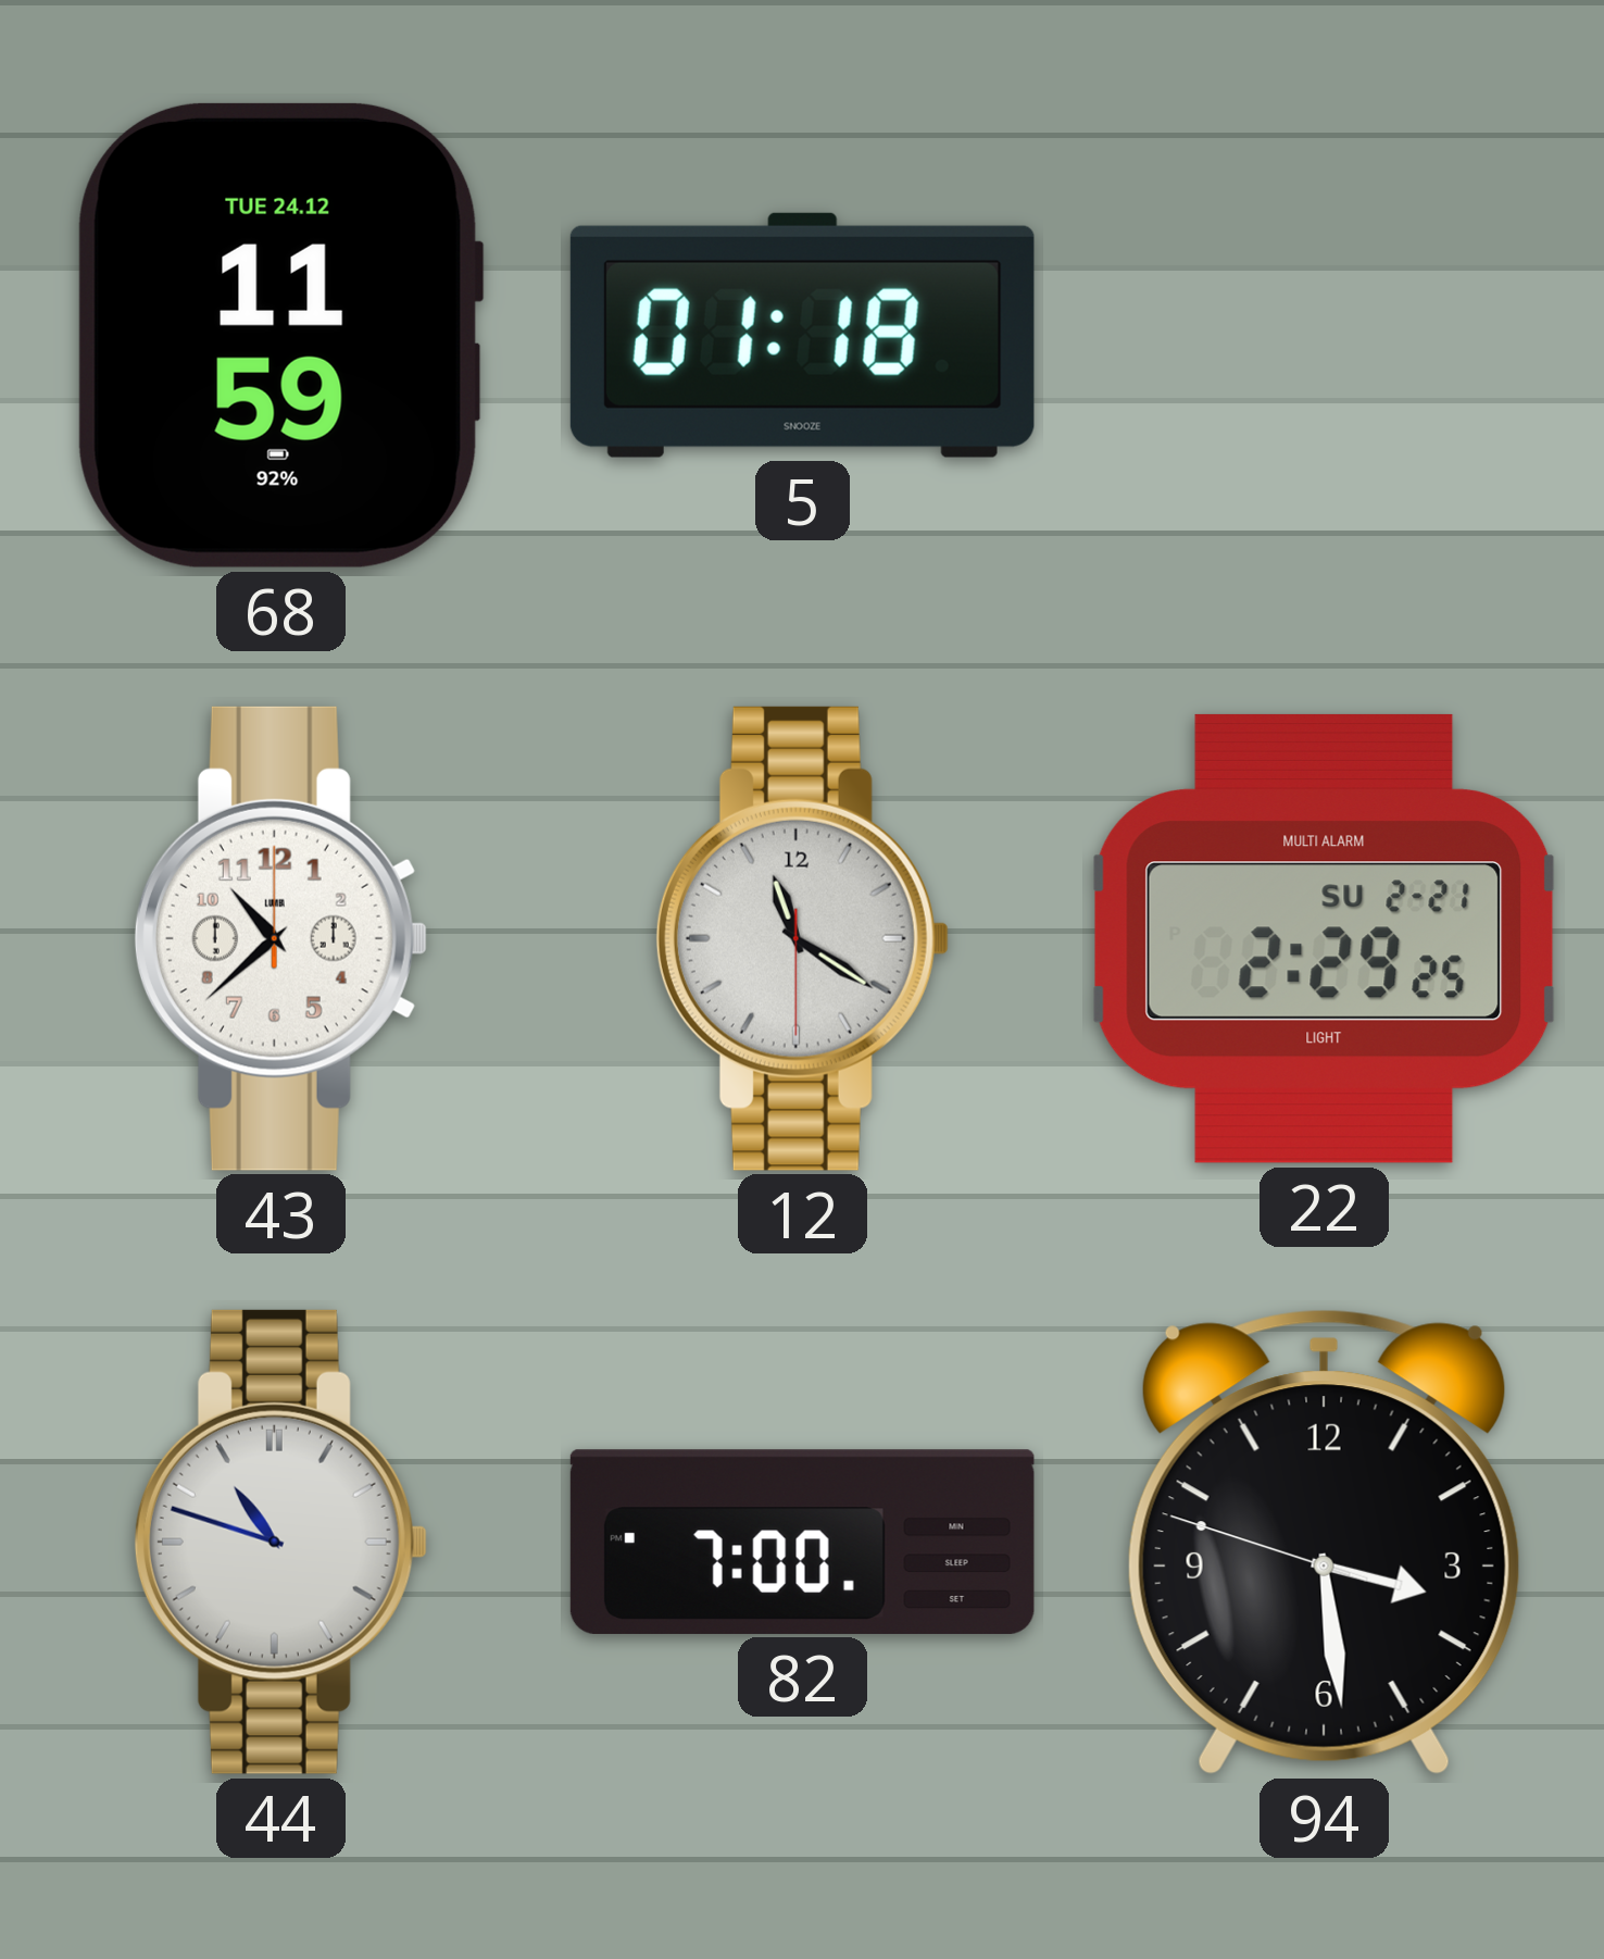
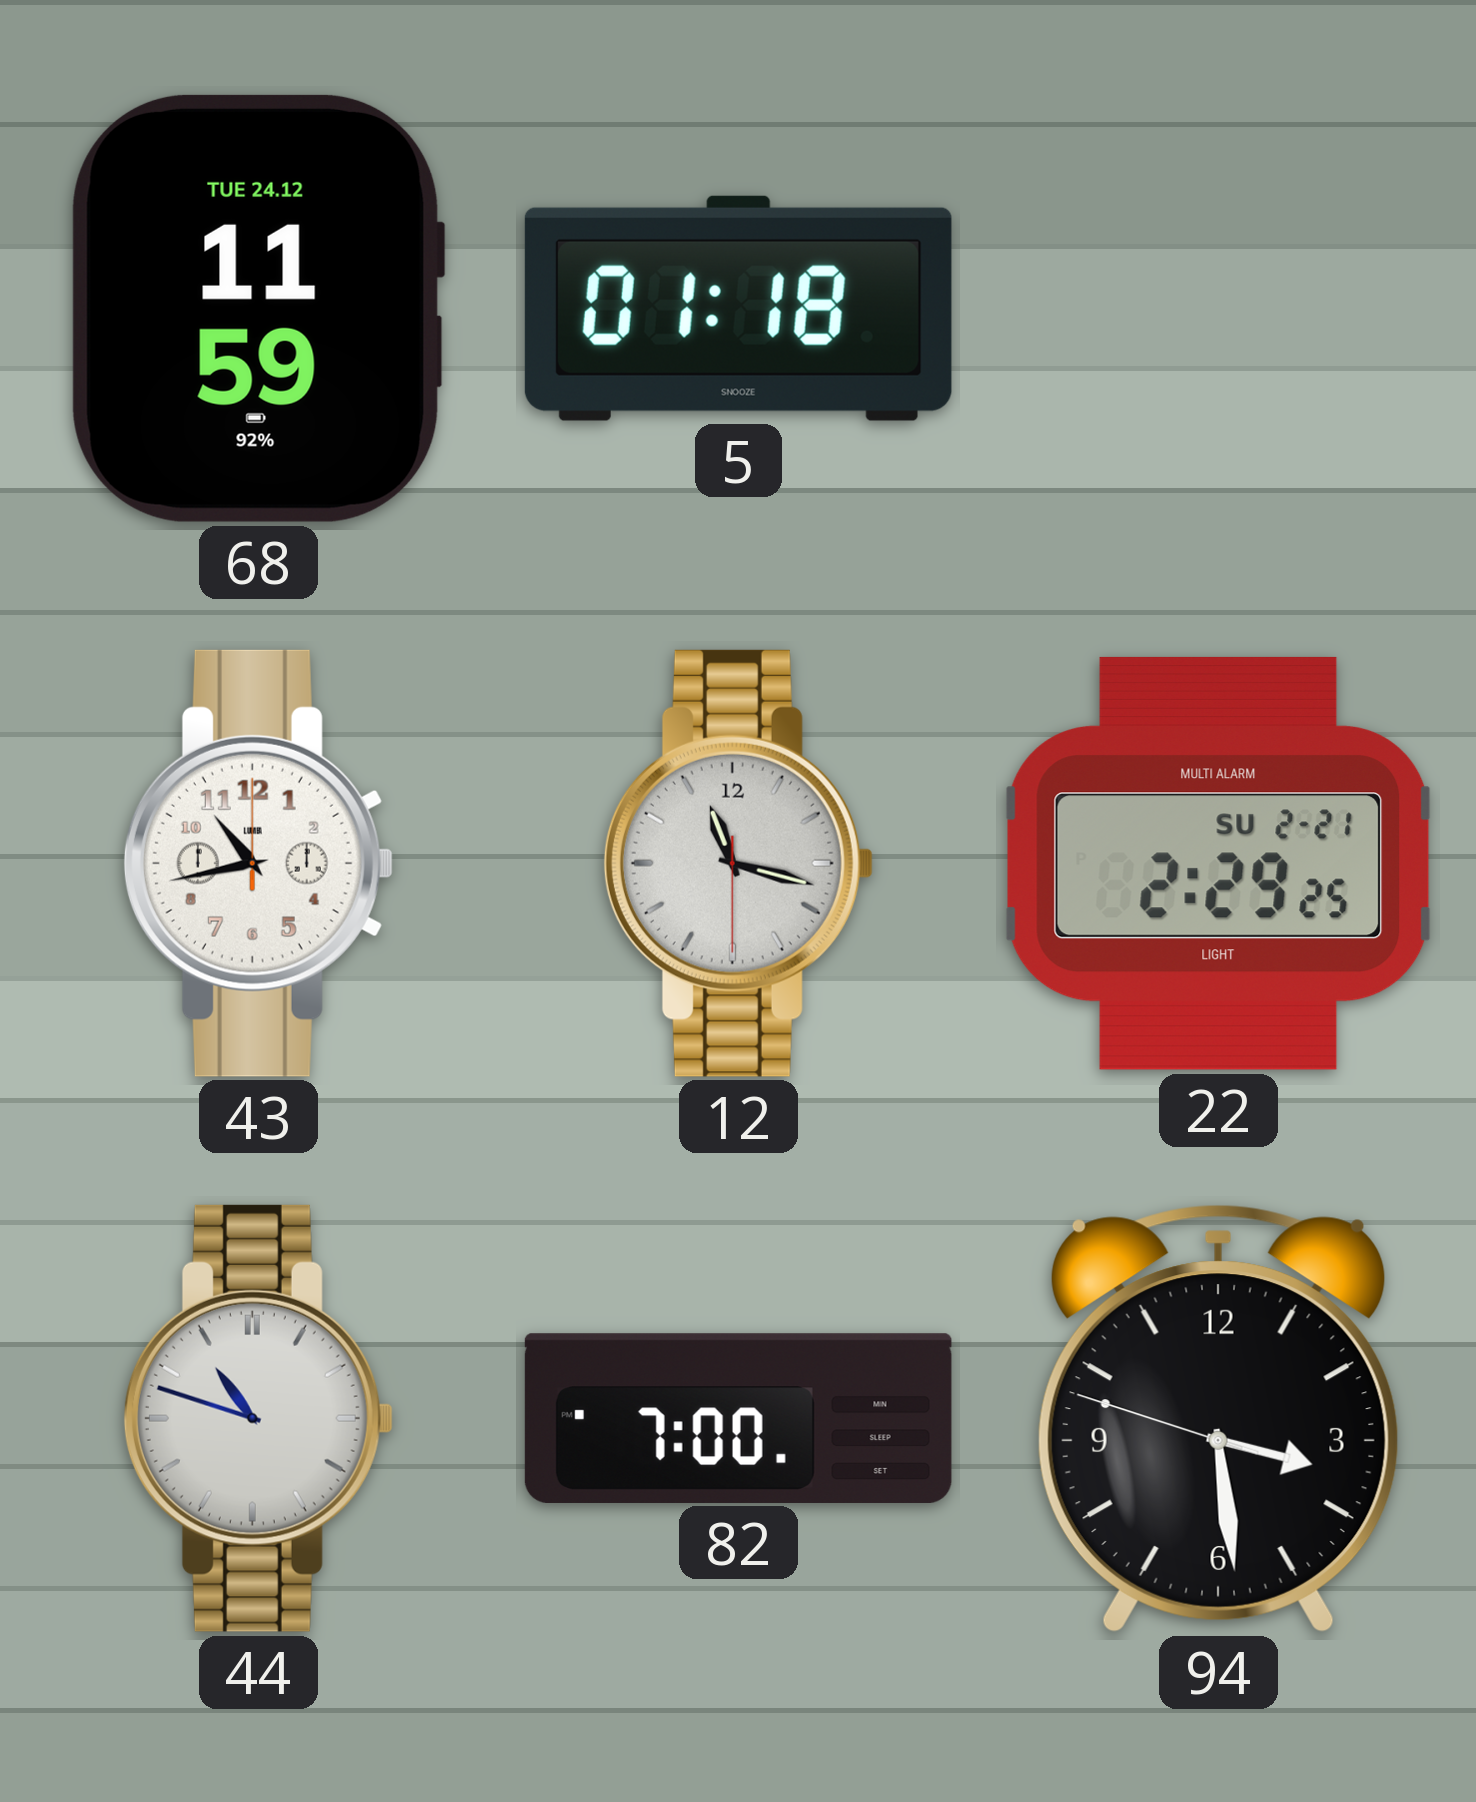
43: 10:38 -> 10:43
12: 11:20 -> 11:17
